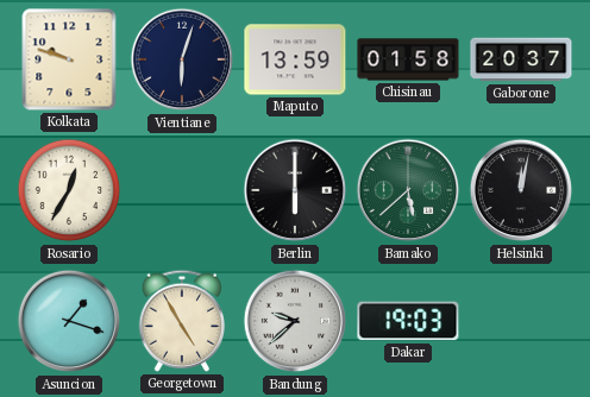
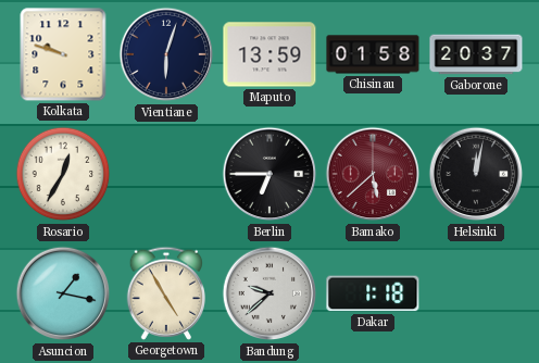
Berlin: 6:00 -> 6:45
Bamako dial: green -> burgundy
Asuncion: 1:18 -> 1:17
Dakar: 19:03 -> 1:18
